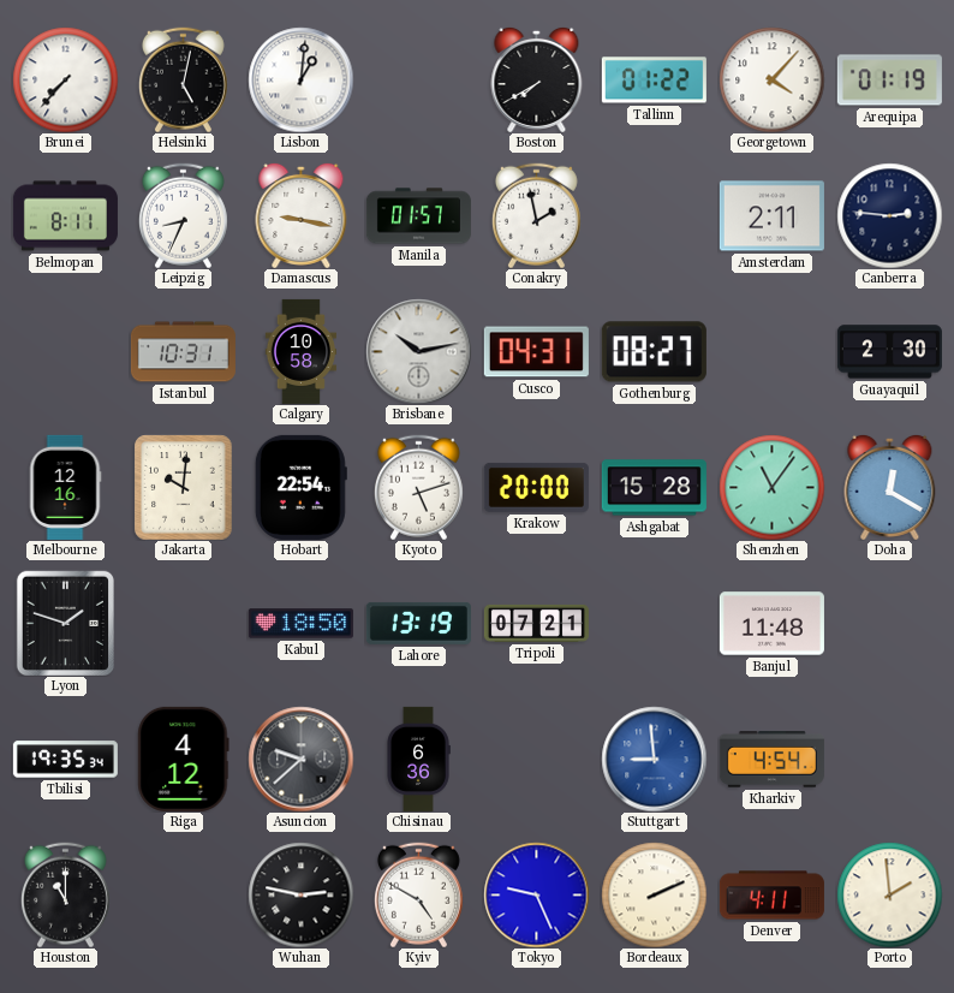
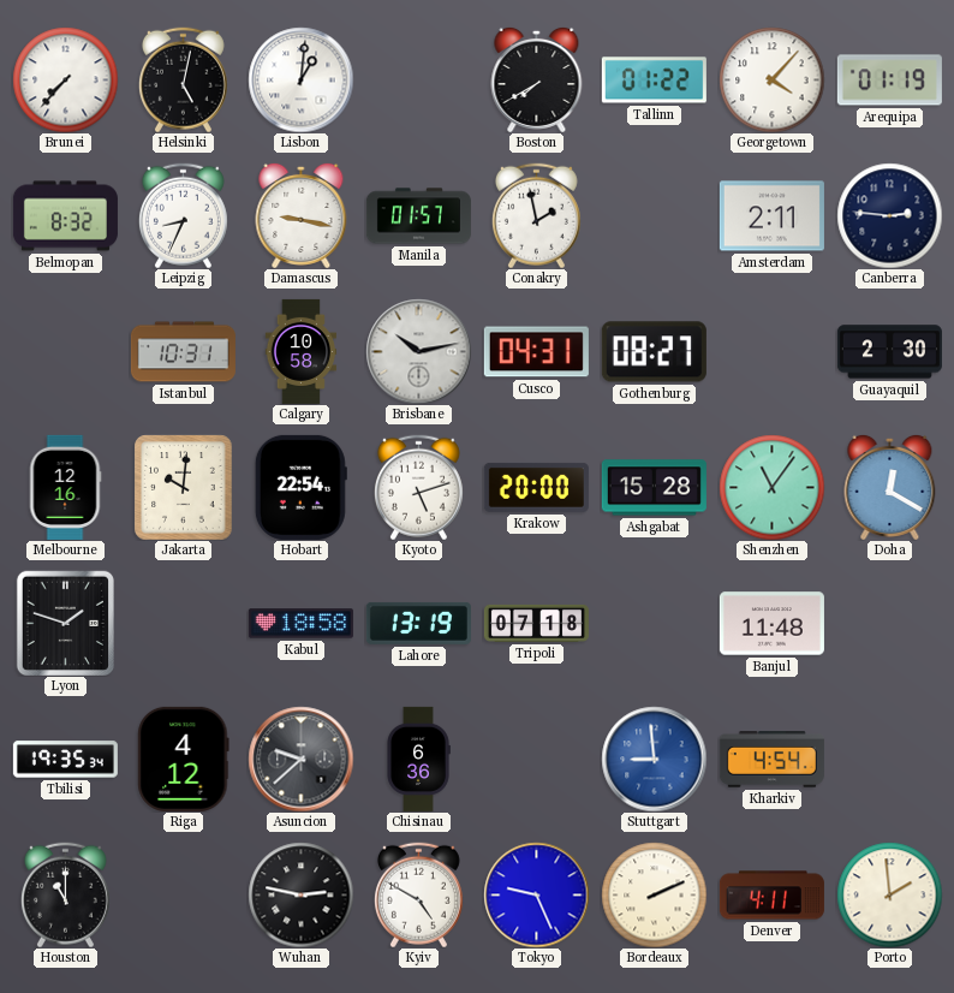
Belmopan: 8:11 -> 8:32
Kabul: 18:50 -> 18:58
Tripoli: 07:21 -> 07:18
